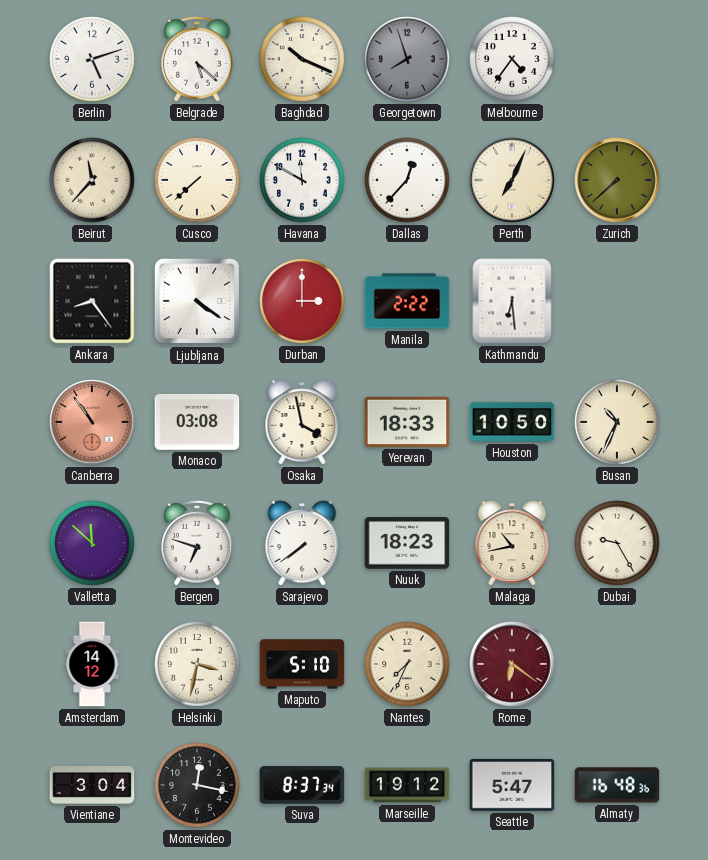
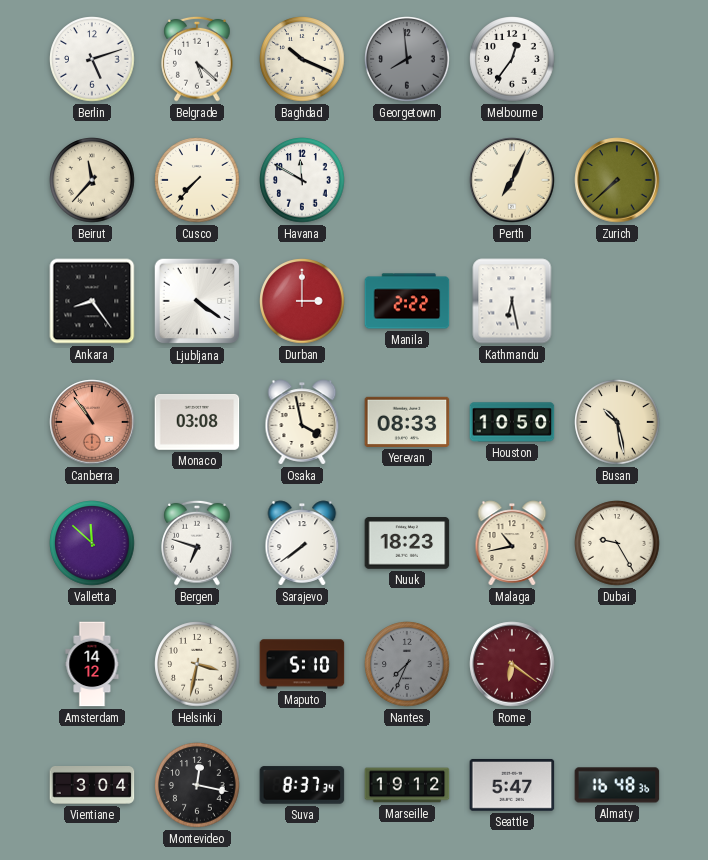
Georgetown: 7:57 -> 7:59
Melbourne: 4:36 -> 12:36
Cusco: 7:38 -> 7:37
Dallas: 12:37 -> none
Kathmandu: 6:29 -> 6:28
Yerevan: 18:33 -> 08:33
Busan: 10:34 -> 10:28
Nantes dial: cream -> grey
